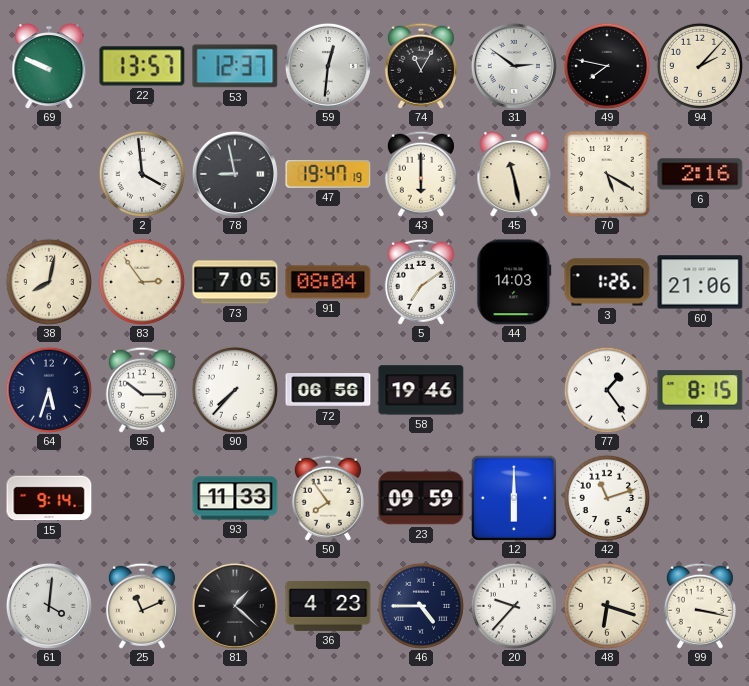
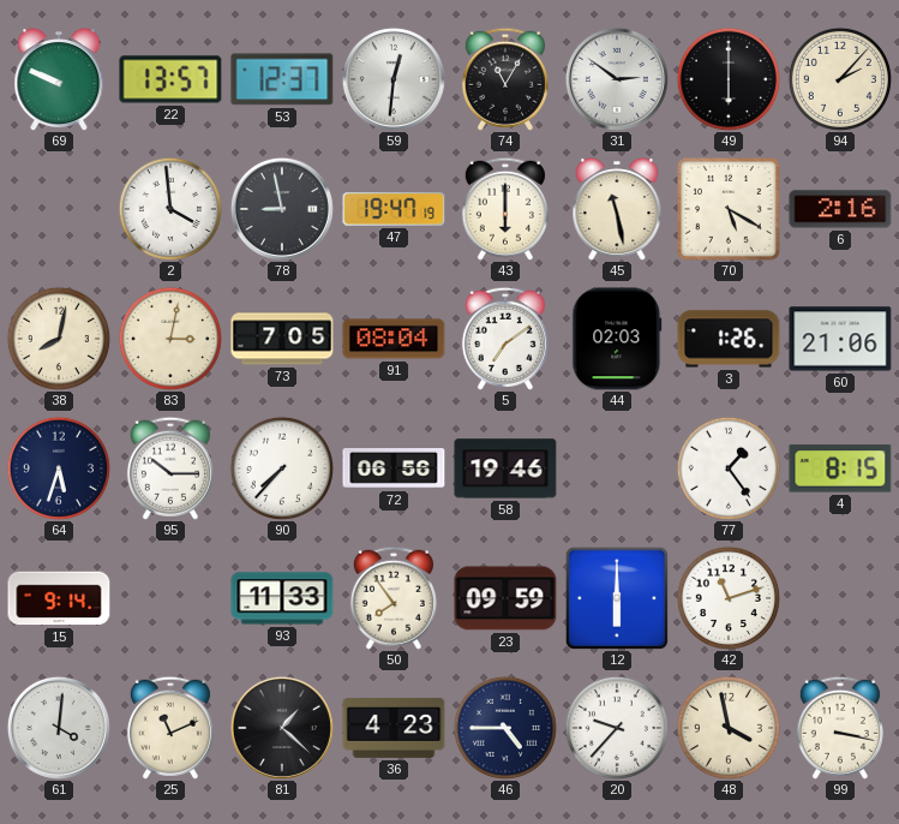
49: 7:47 -> 6:00
83: 2:54 -> 3:02
44: 14:03 -> 02:03
48: 6:18 -> 3:58
